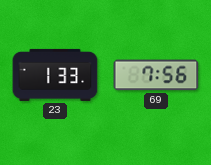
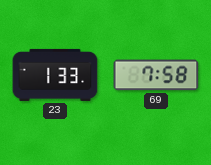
69: 7:56 -> 7:58
